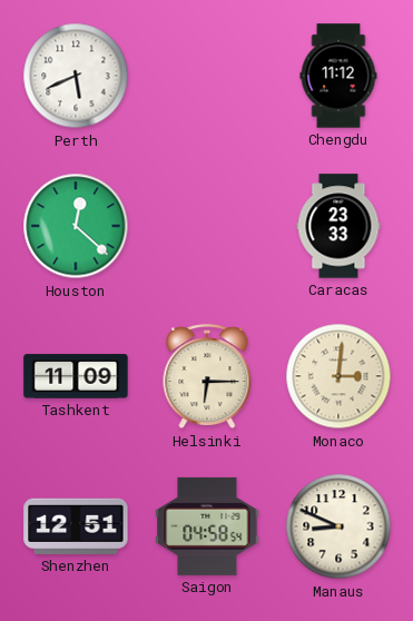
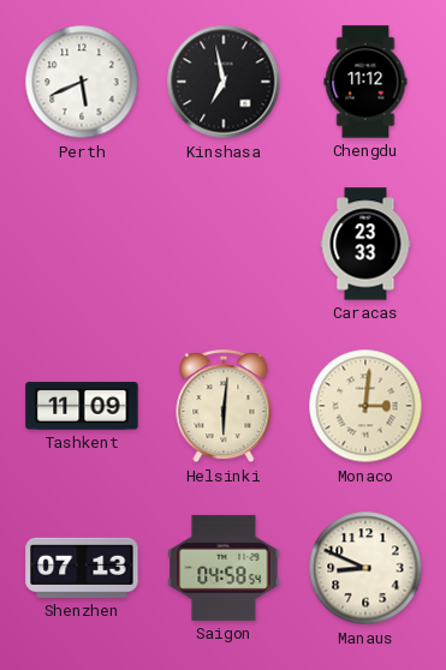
Kinshasa: none -> 6:58
Houston: 12:22 -> none
Helsinki: 6:15 -> 6:01
Shenzhen: 12:51 -> 07:13
